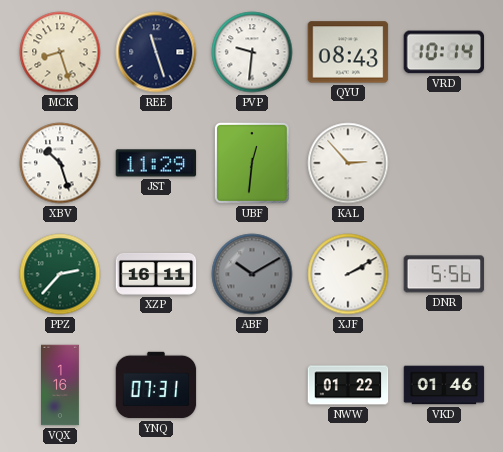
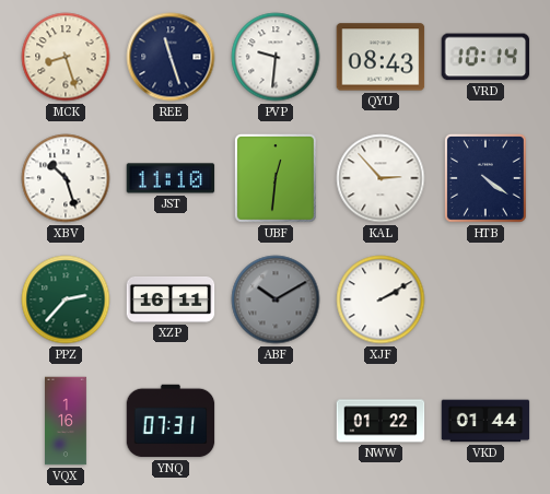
JST: 11:29 -> 11:10
HTB: none -> 4:21
DNR: 5:56 -> none
VKD: 01:46 -> 01:44
